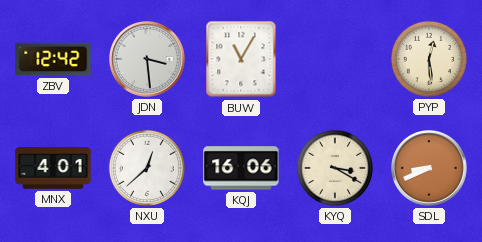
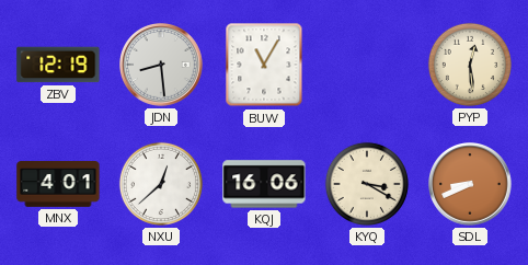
ZBV: 12:42 -> 12:19
JDN: 3:29 -> 8:29
